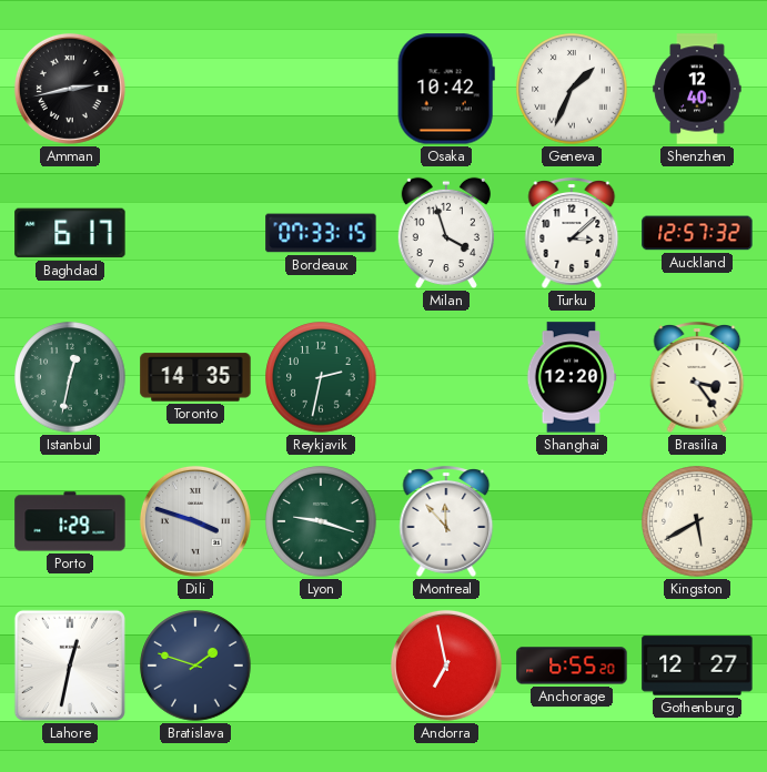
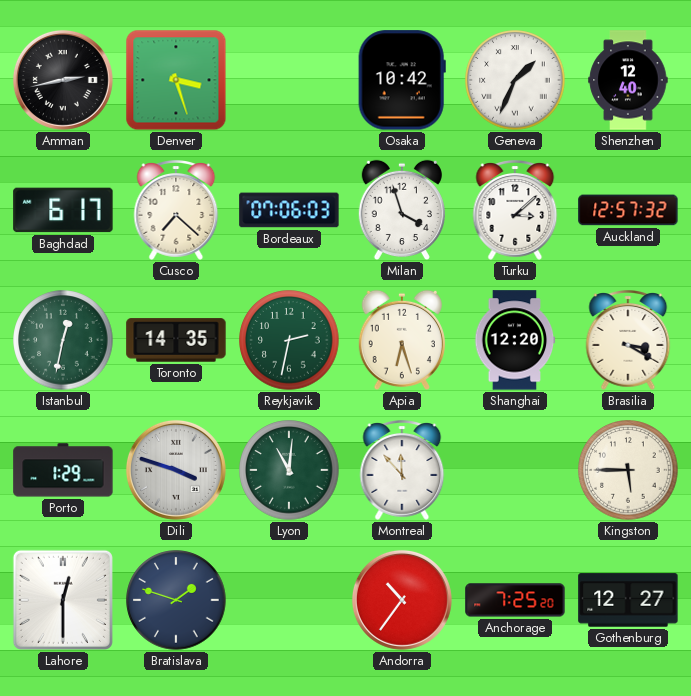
Denver: none -> 3:27
Cusco: none -> 7:22
Bordeaux: 07:33 -> 07:06
Apia: none -> 6:27
Brasilia: 3:24 -> 3:20
Lyon: 9:18 -> 11:01
Kingston: 5:40 -> 5:45
Lahore: 12:32 -> 12:30
Andorra: 6:58 -> 10:36
Anchorage: 6:55 -> 7:25
